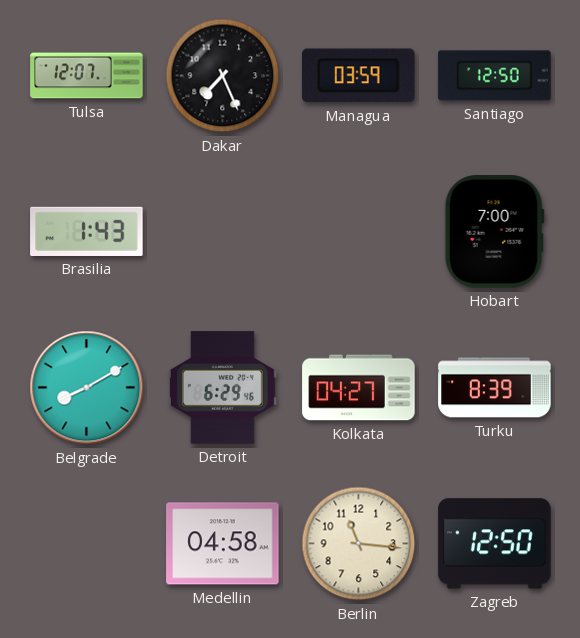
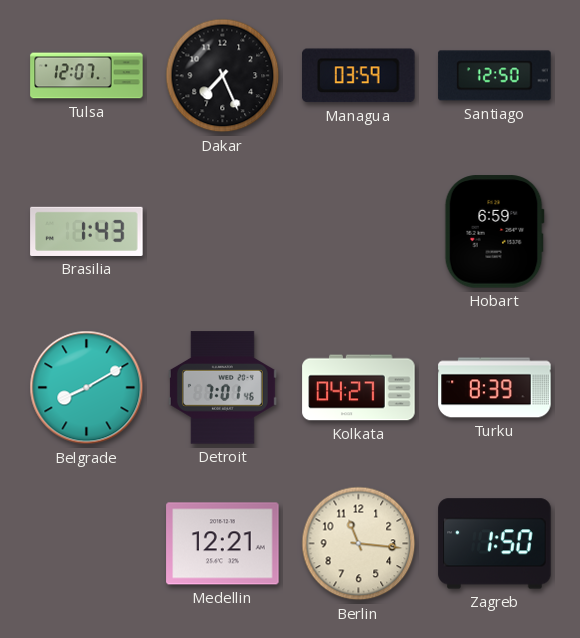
Hobart: 7:00 -> 6:59
Detroit: 6:29 -> 7:01
Medellin: 04:58 -> 12:21
Zagreb: 12:50 -> 1:50
